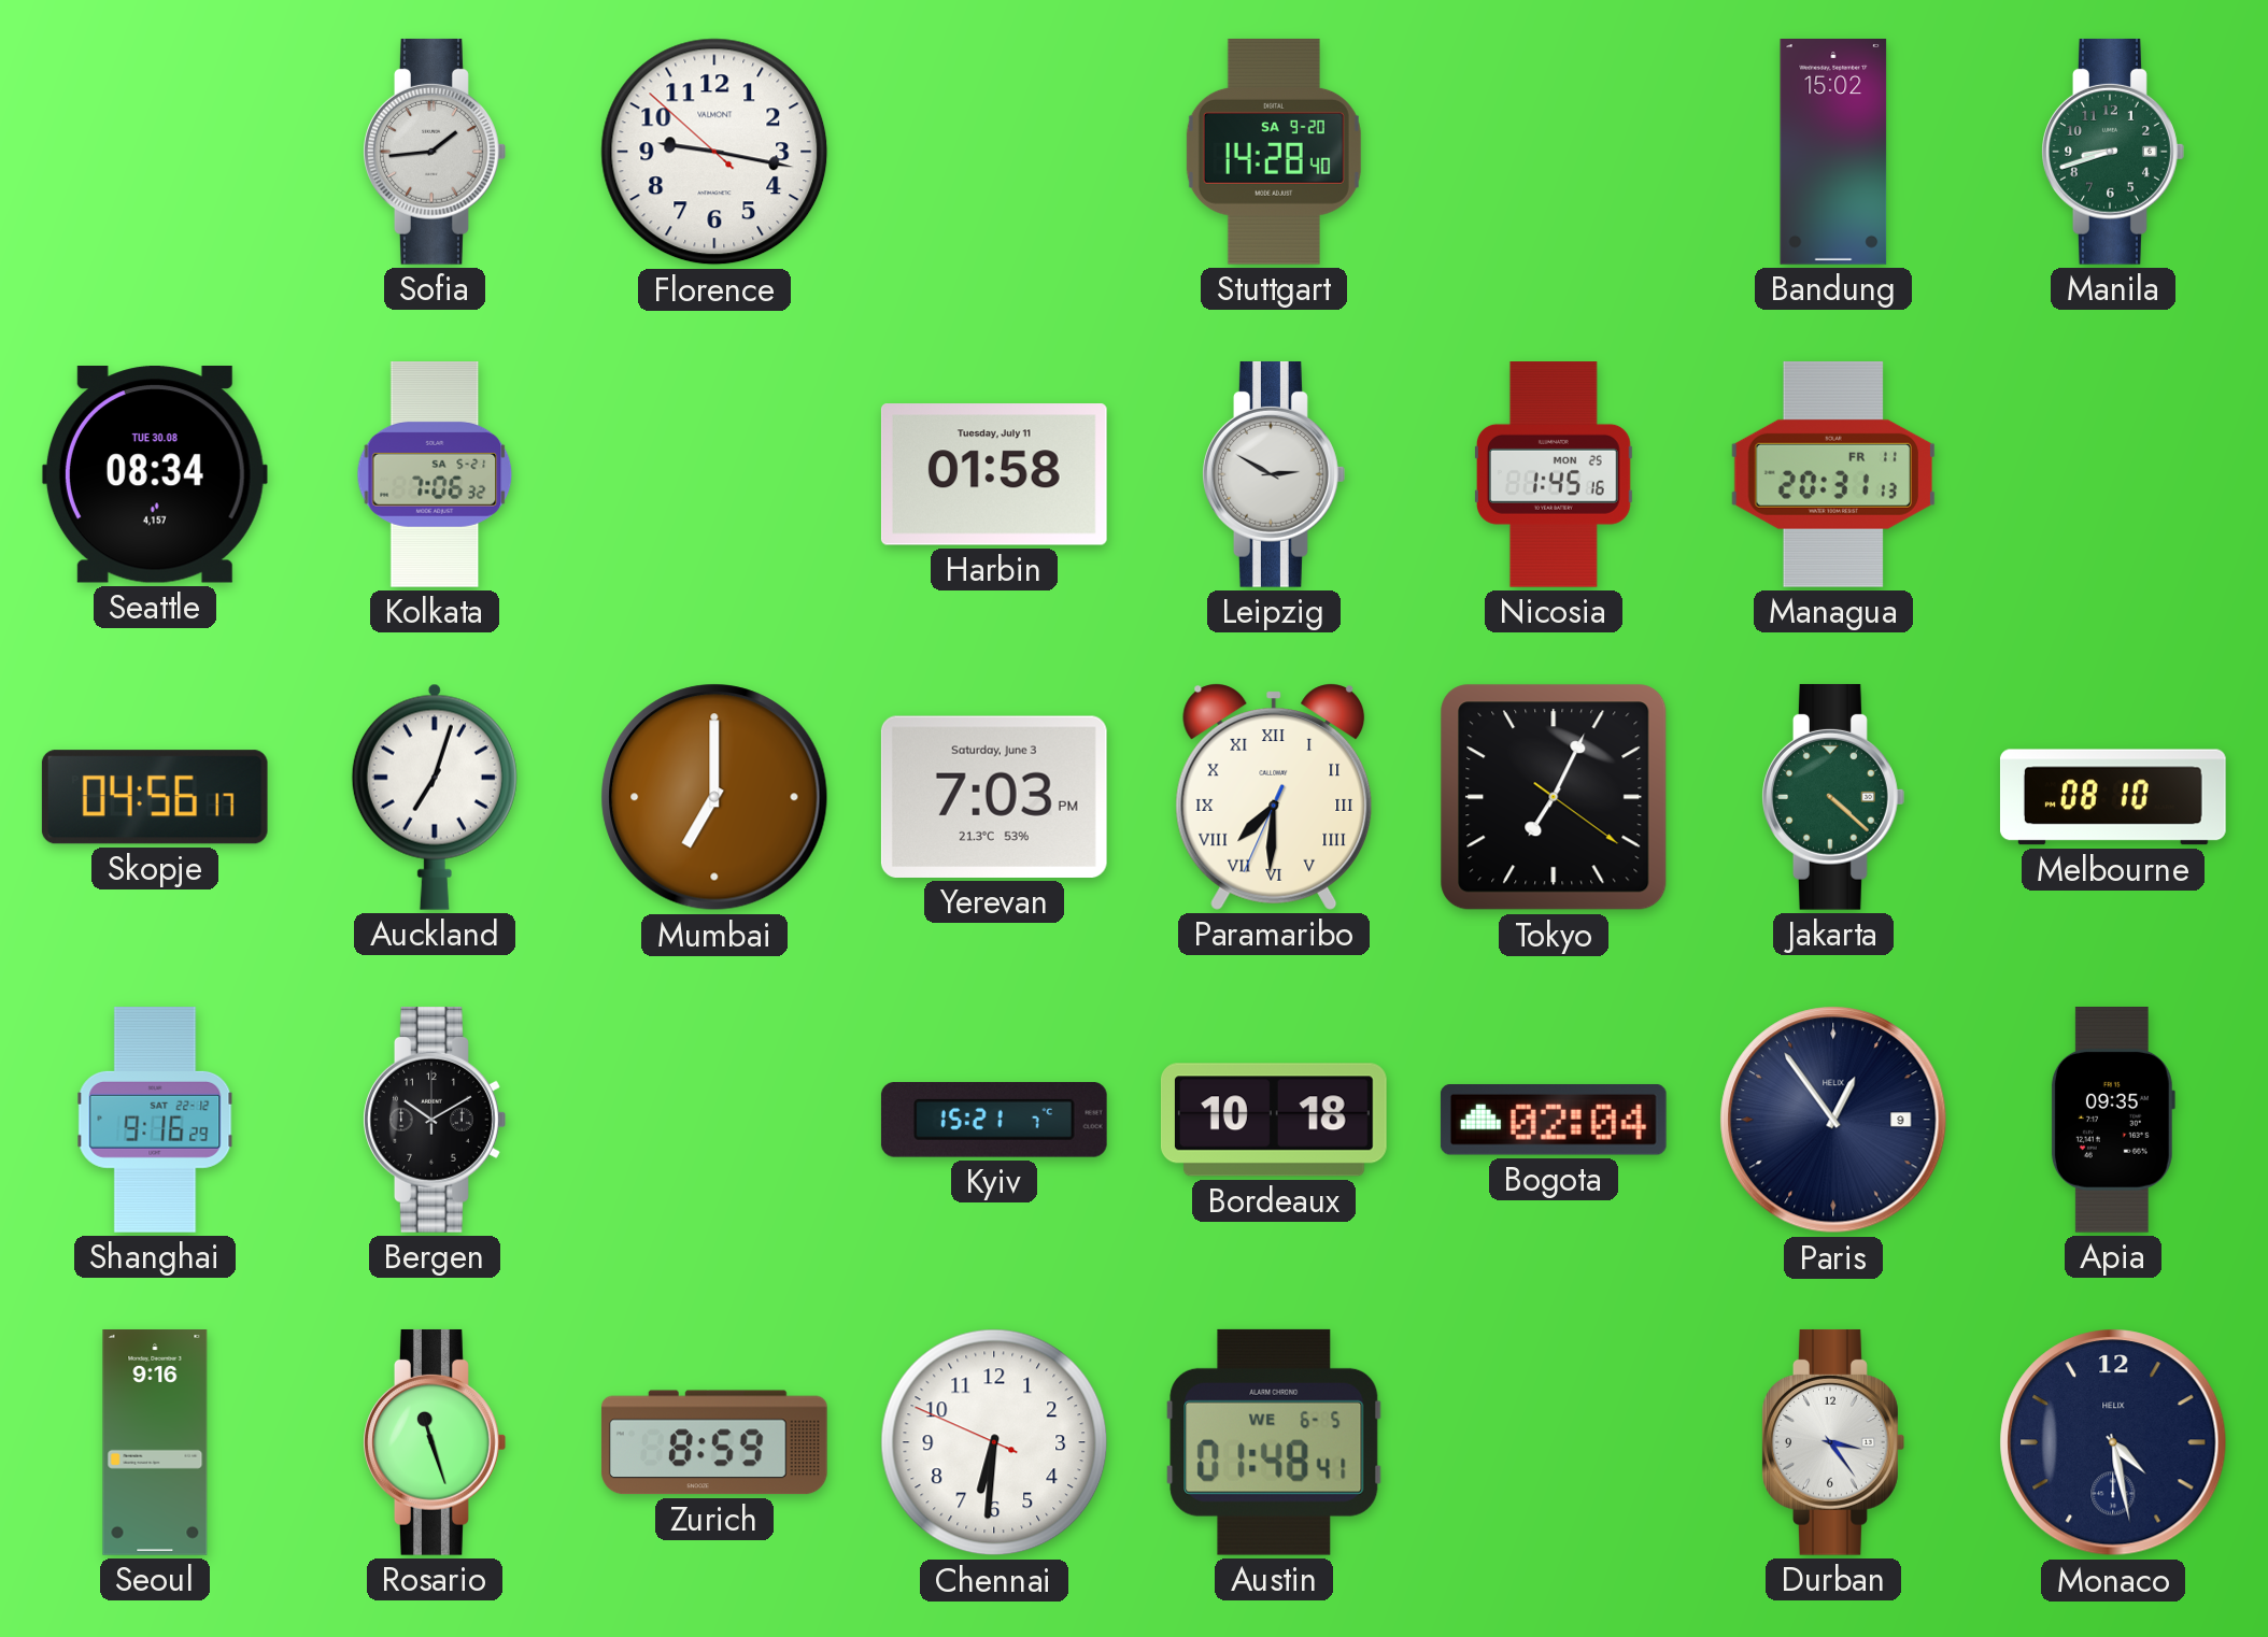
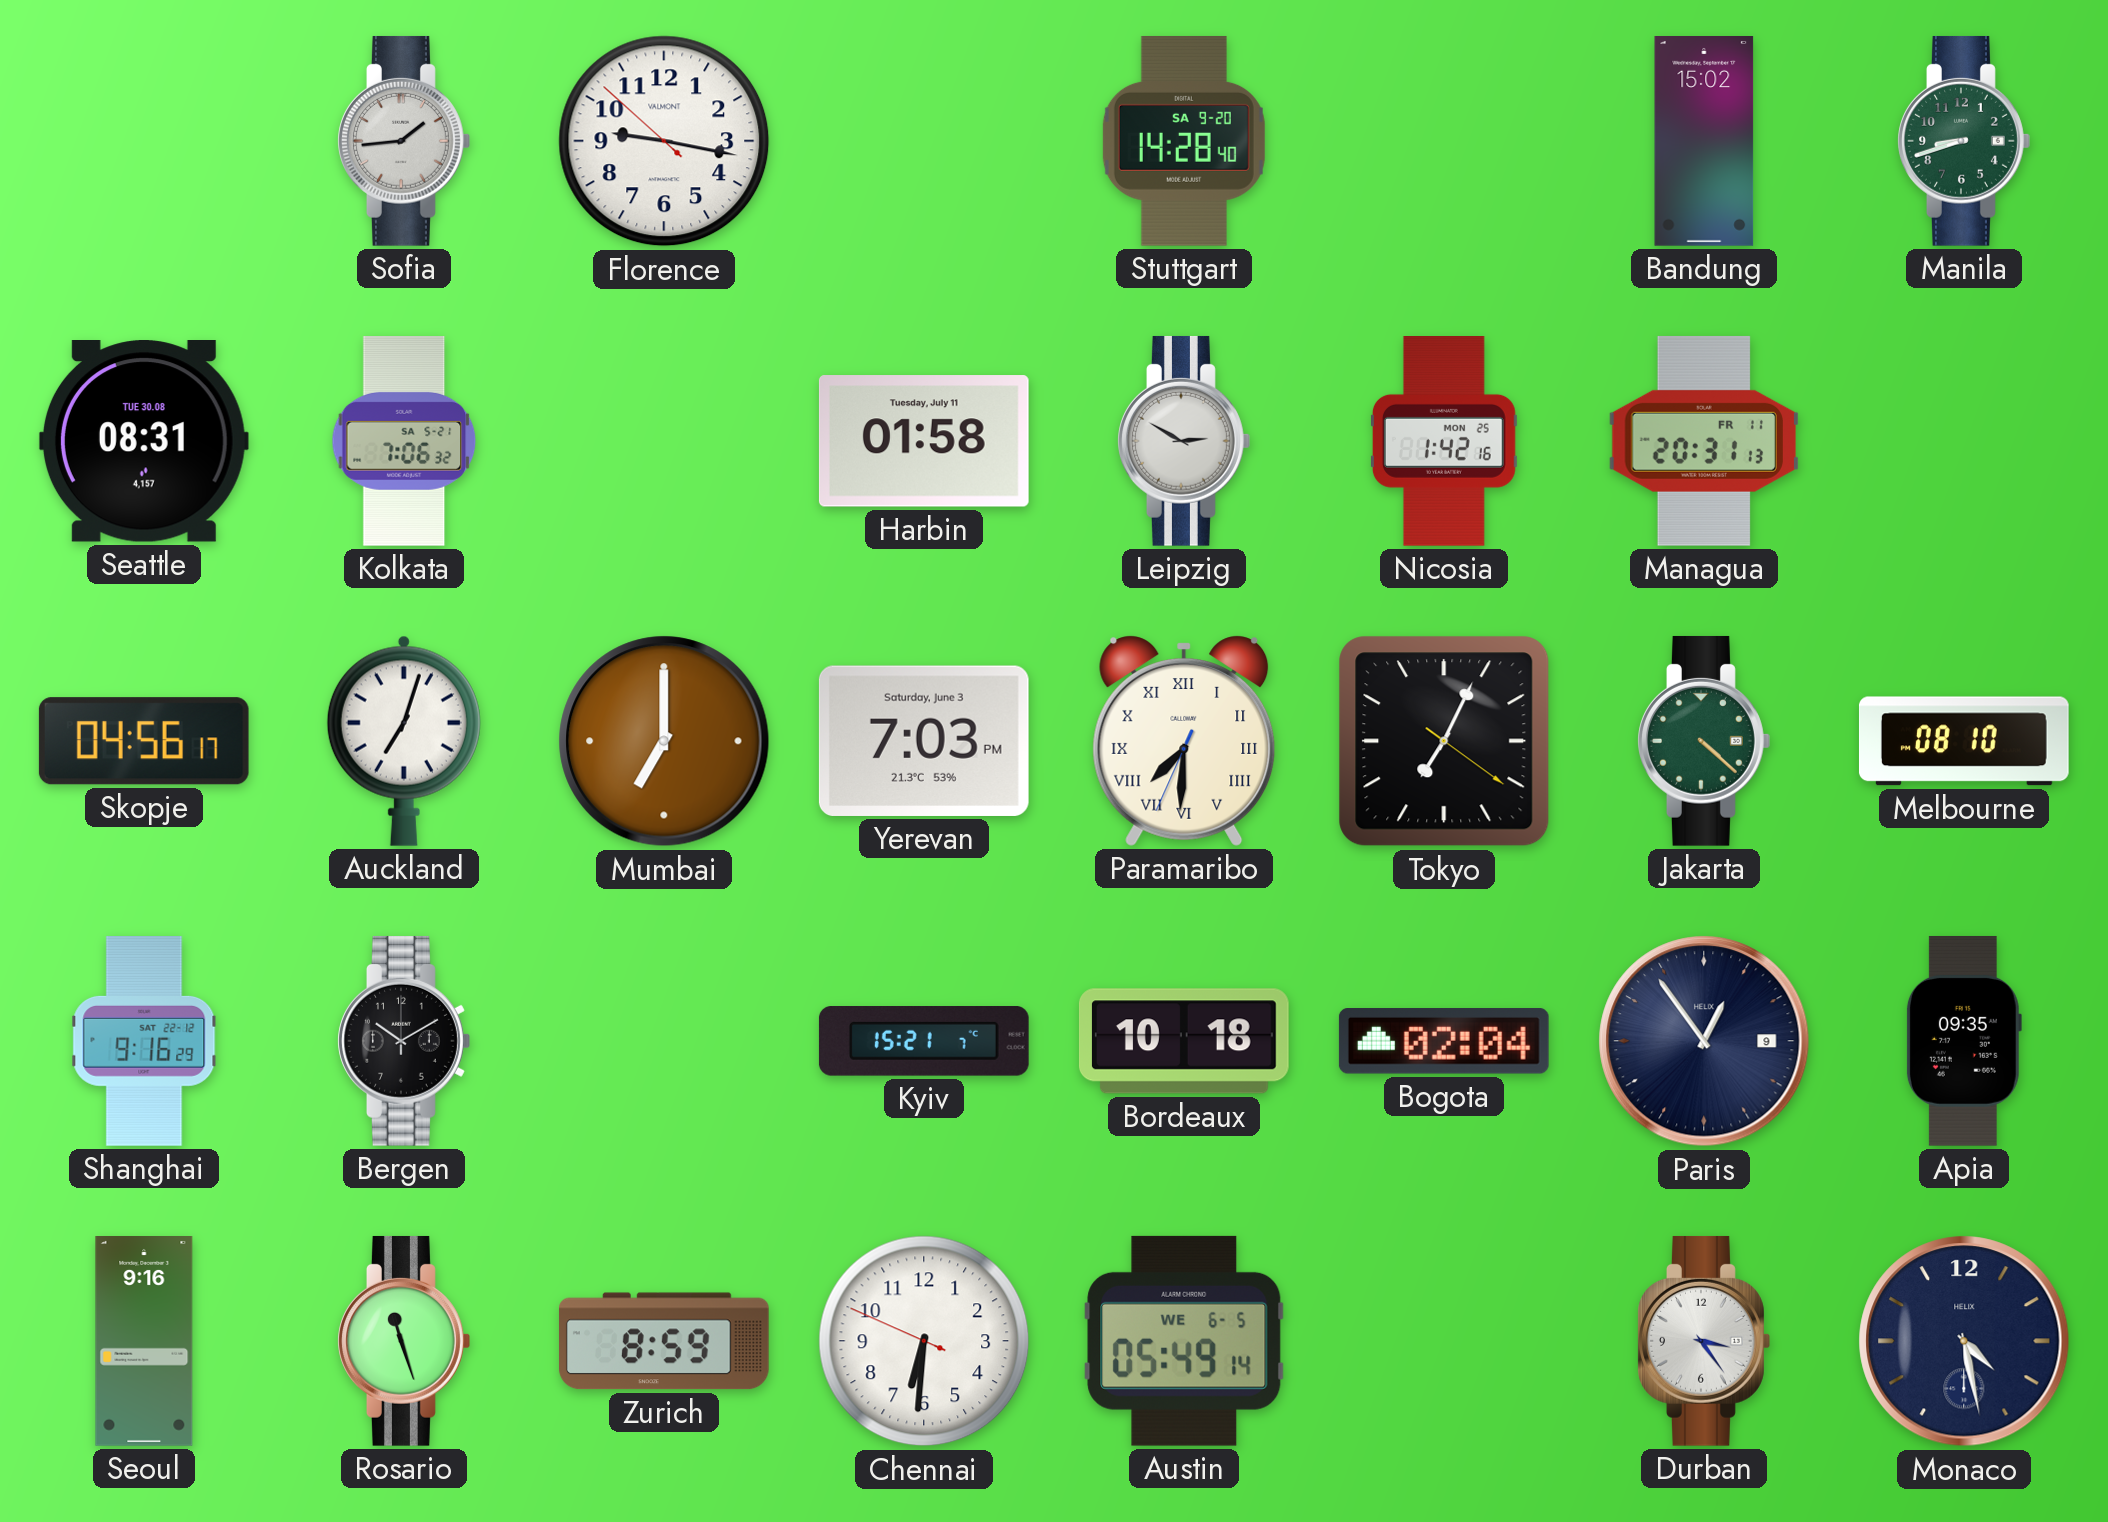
Seattle: 08:34 -> 08:31
Nicosia: 1:45 -> 1:42
Austin: 01:48 -> 05:49
